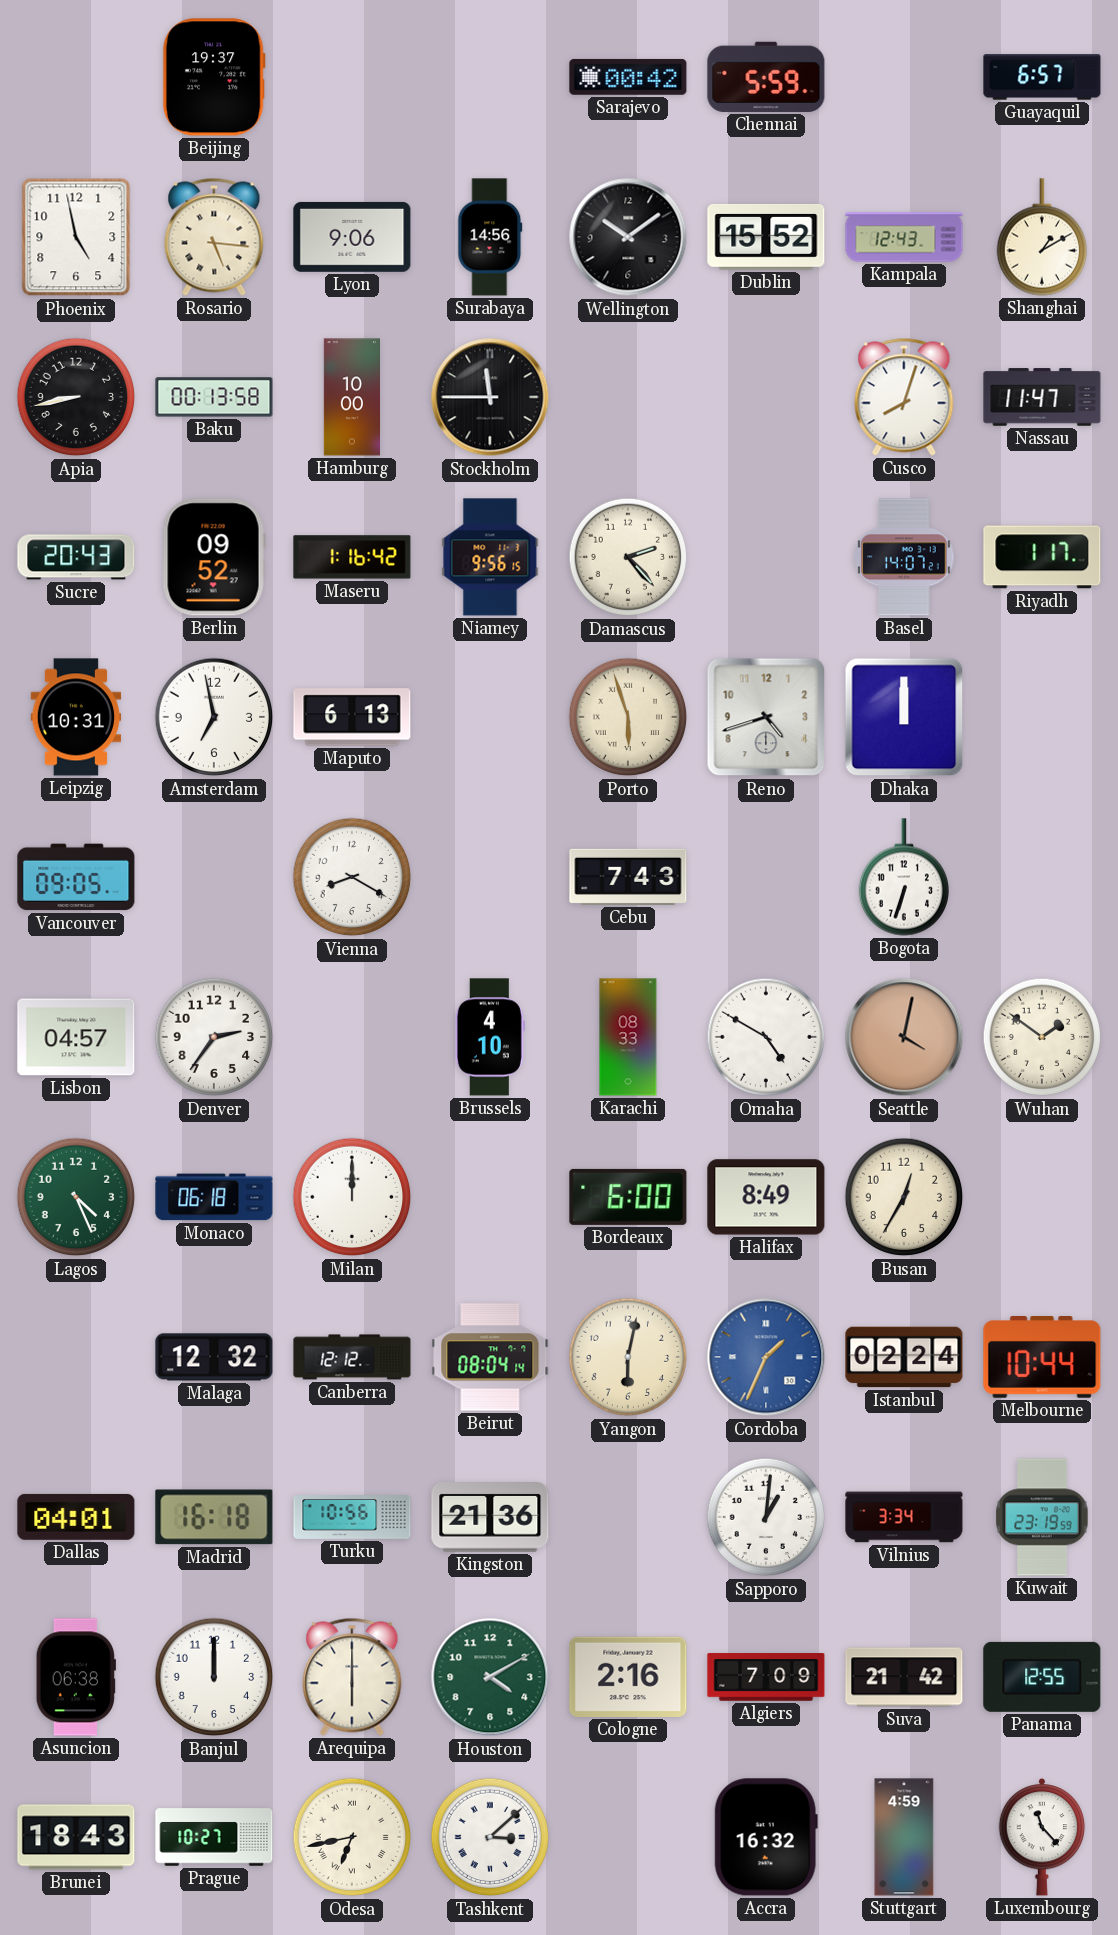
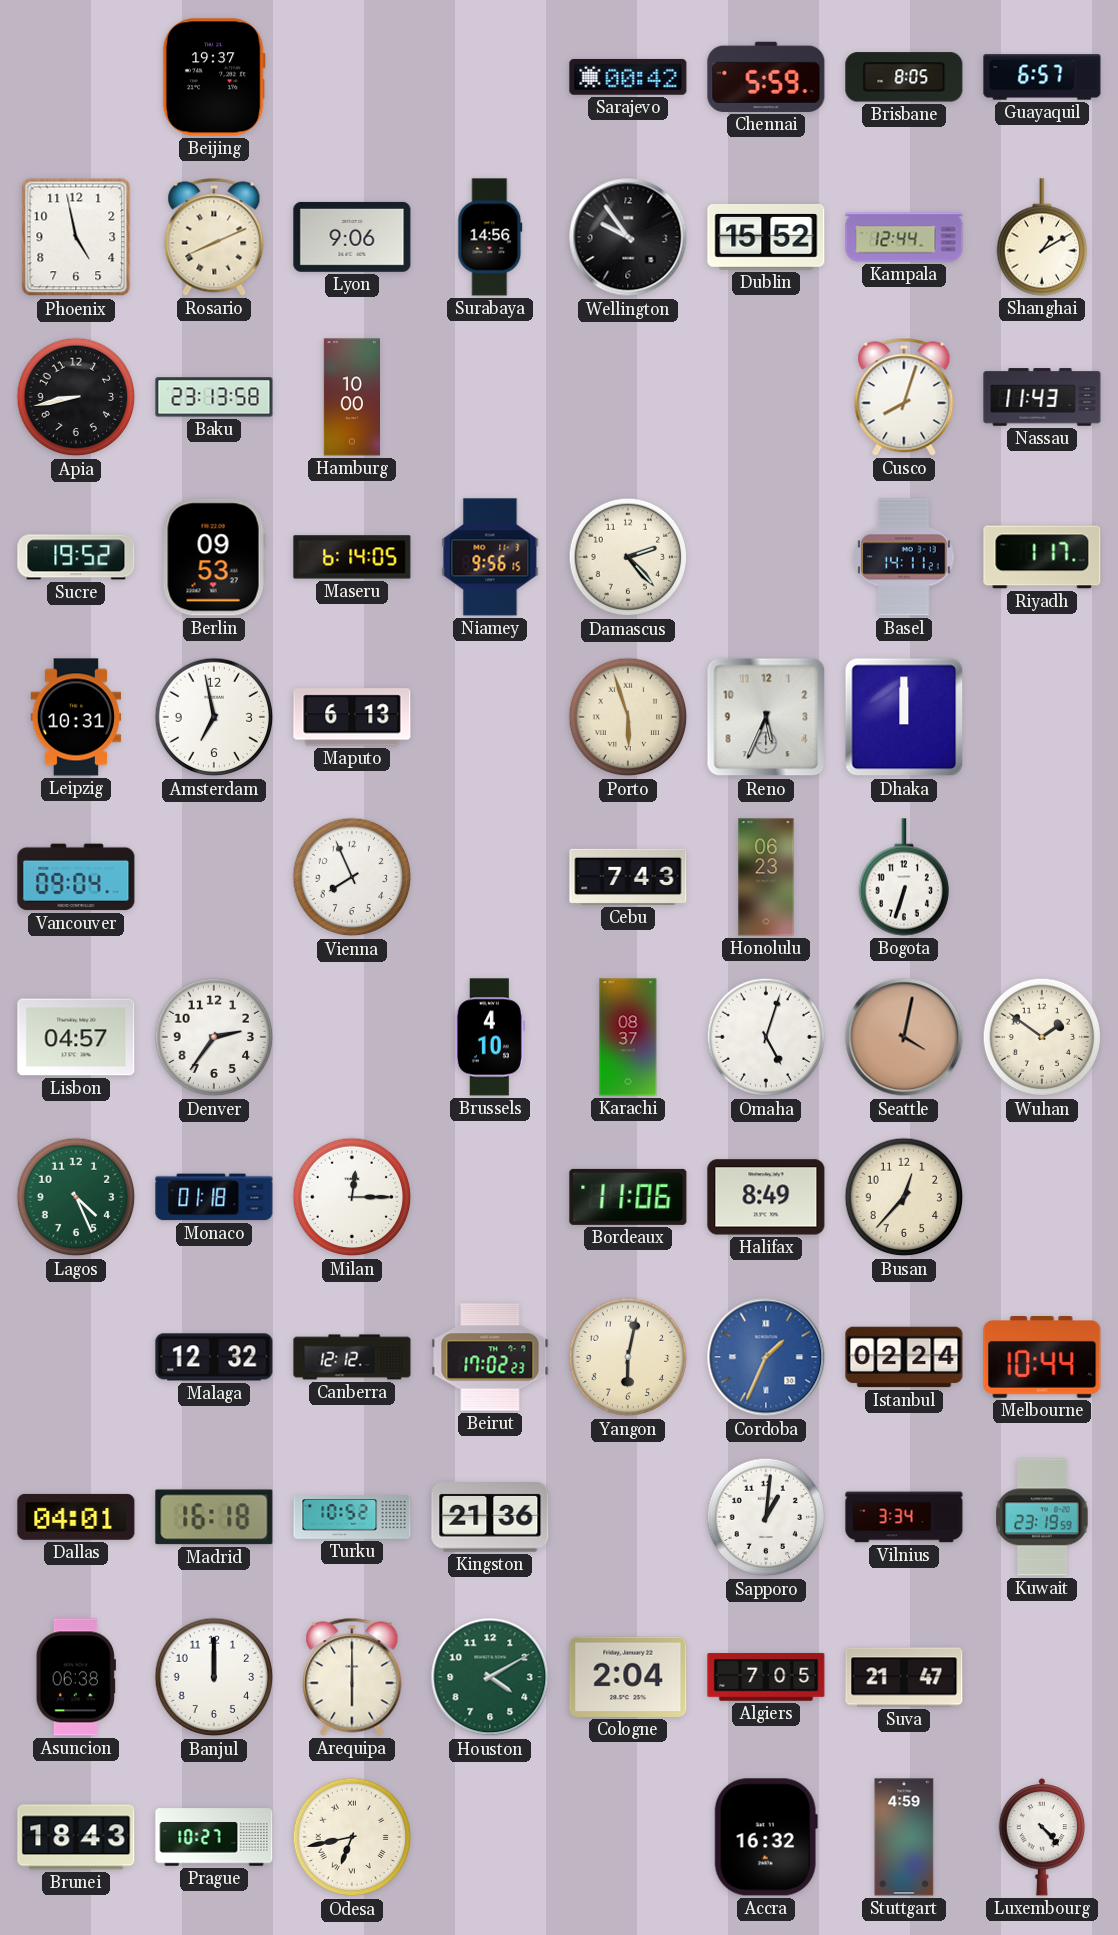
Brisbane: none -> 8:05
Rosario: 5:16 -> 8:11
Wellington: 10:09 -> 9:54
Kampala: 12:43 -> 12:44
Baku: 00:13 -> 23:13
Stockholm: 11:45 -> none
Nassau: 11:47 -> 11:43
Sucre: 20:43 -> 19:52
Berlin: 09:52 -> 09:53
Maseru: 1:16 -> 6:14
Basel: 14:07 -> 14:11
Reno: 4:42 -> 5:34
Vancouver: 09:05 -> 09:04
Vienna: 8:20 -> 7:56
Honolulu: none -> 06:23
Karachi: 08:33 -> 08:37
Omaha: 4:50 -> 5:03
Monaco: 06:18 -> 01:18
Milan: 12:00 -> 12:15
Bordeaux: 6:00 -> 11:06
Busan: 12:35 -> 12:37
Beirut: 08:04 -> 17:02
Turku: 10:56 -> 10:52
Cologne: 2:16 -> 2:04
Algiers: 7:09 -> 7:05
Suva: 21:42 -> 21:47
Panama: 12:55 -> none
Tashkent: 3:08 -> none
Luxembourg: 11:23 -> 4:23
